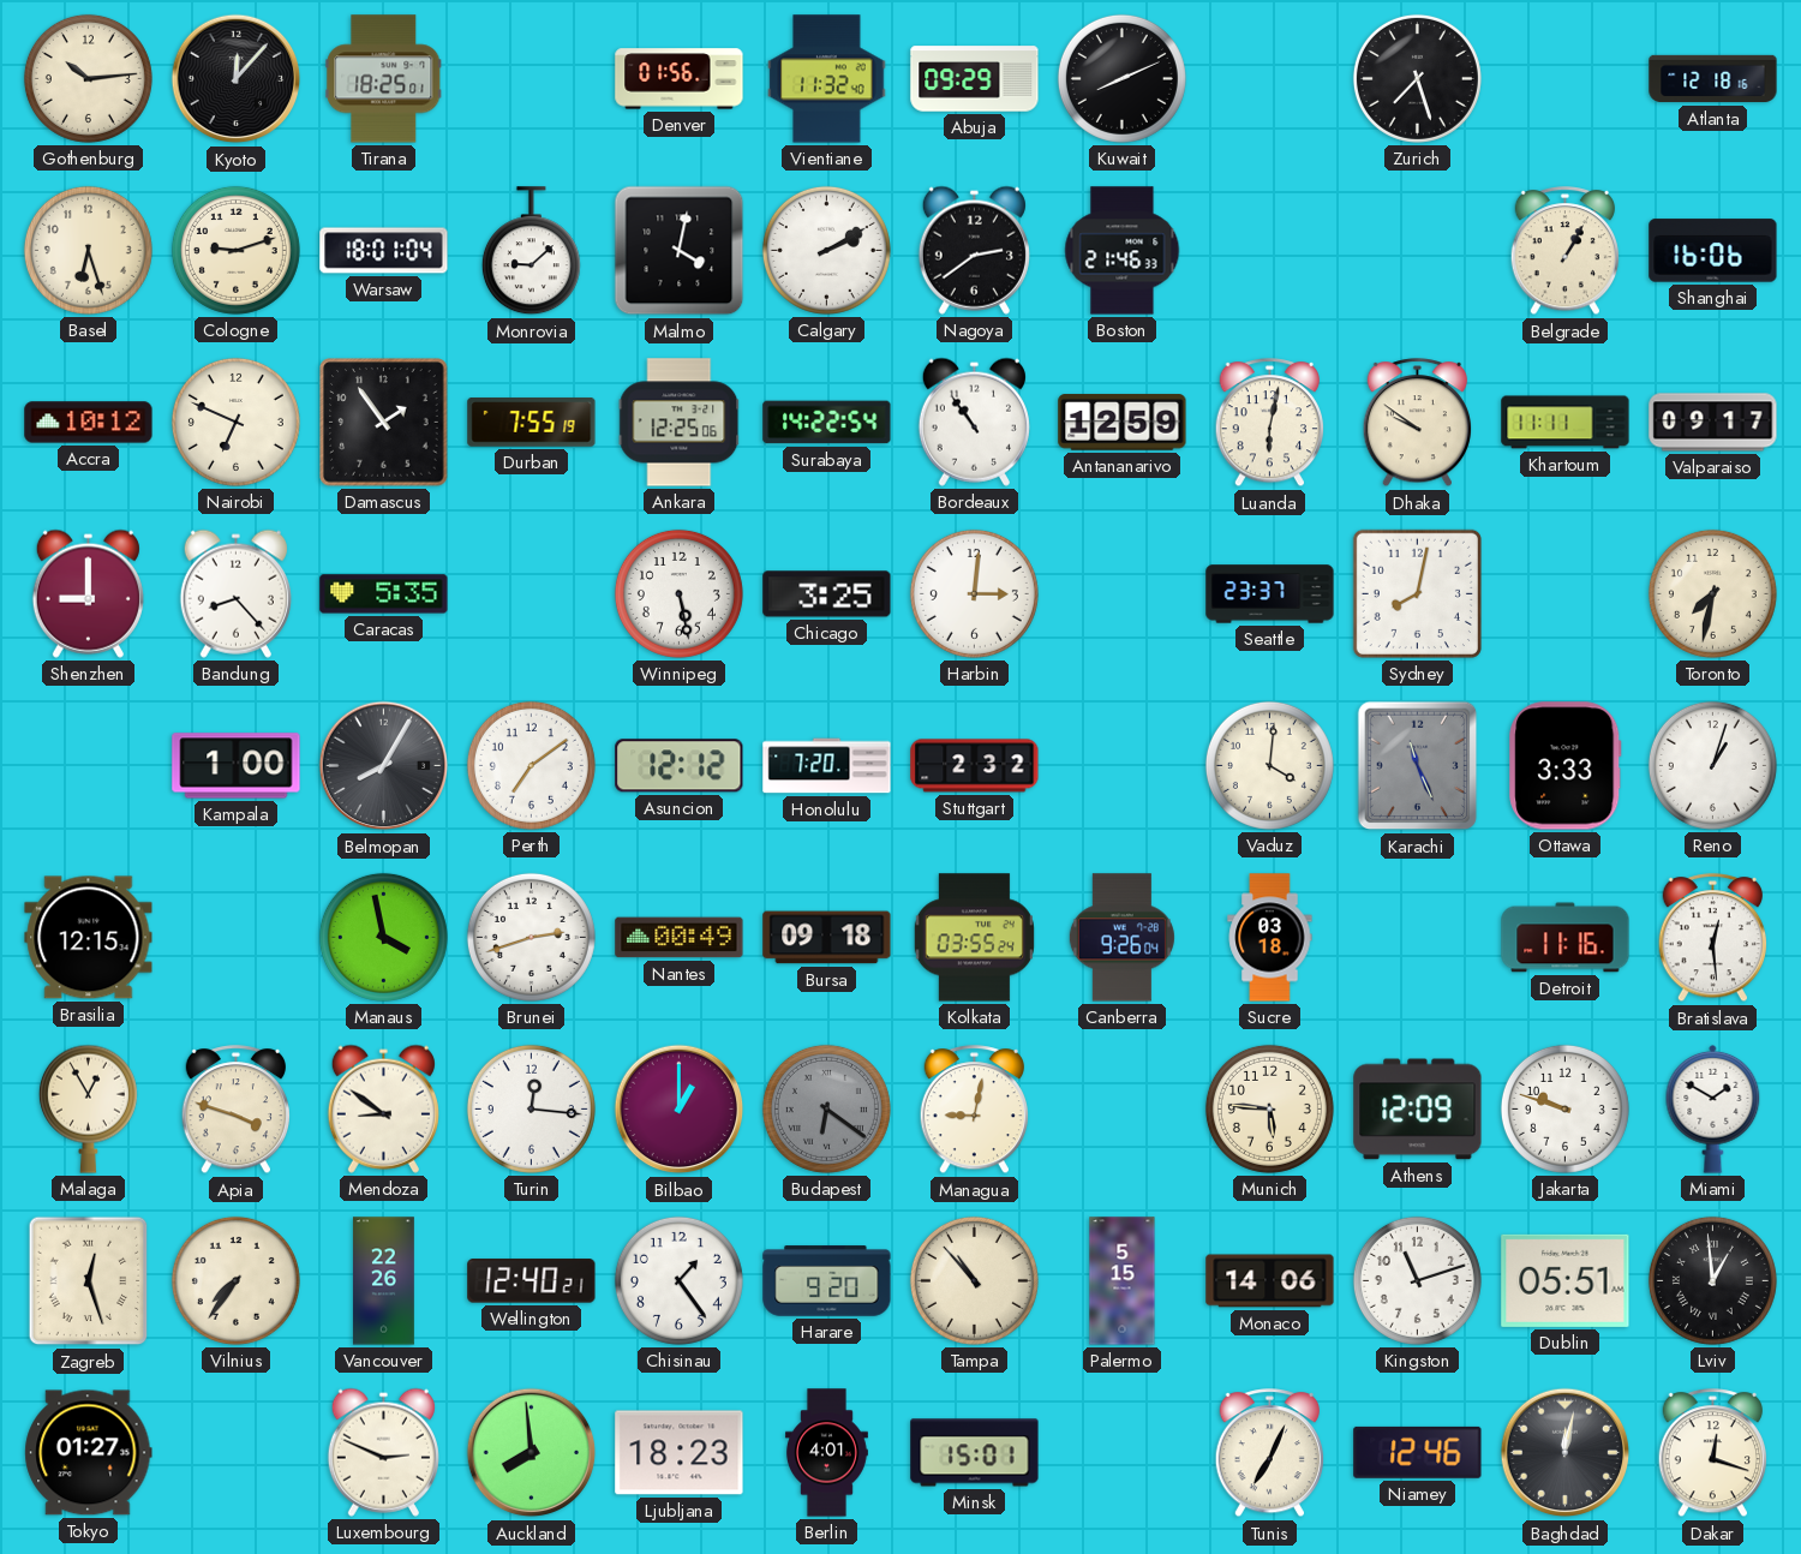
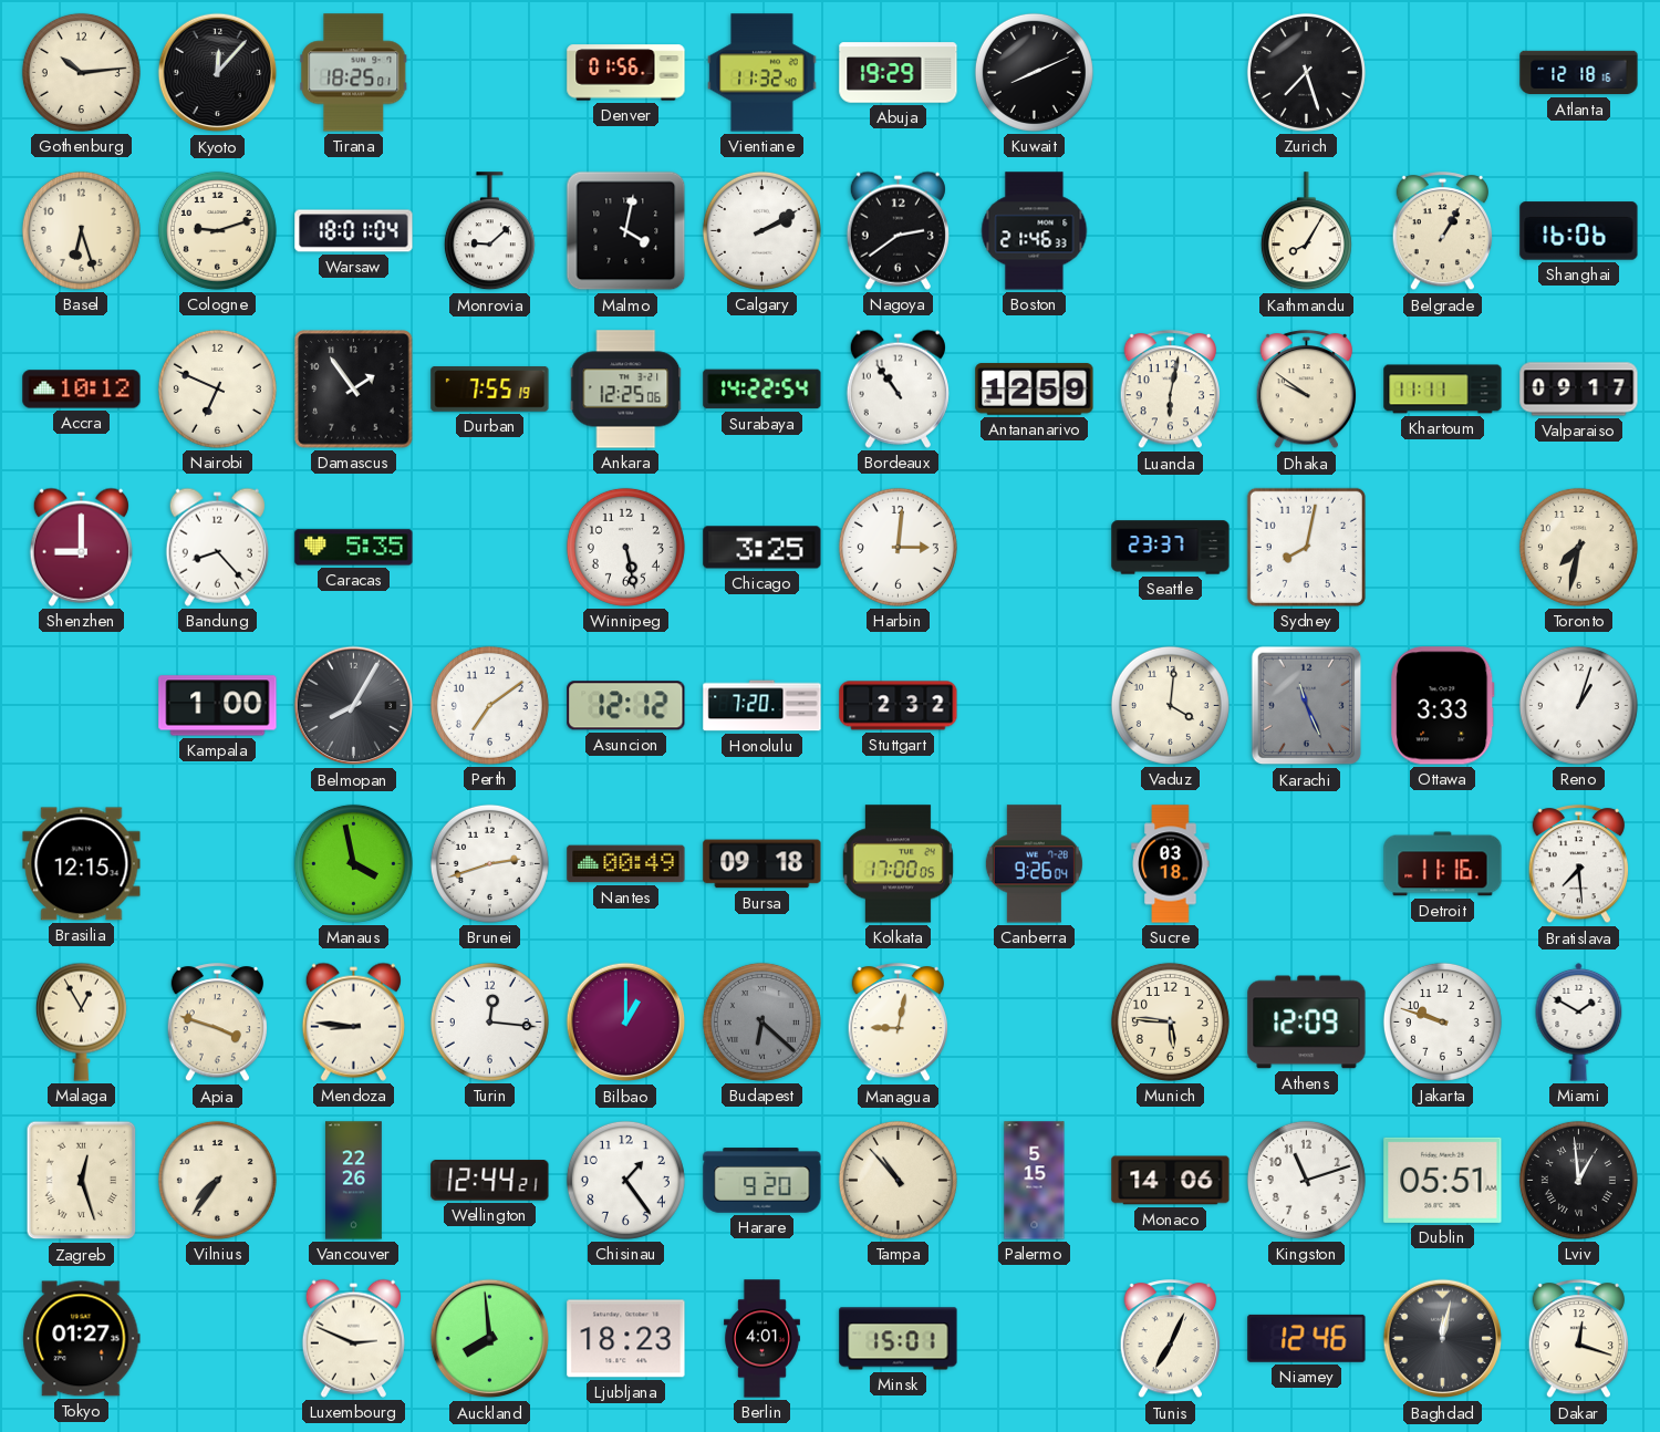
Abuja: 09:29 -> 19:29
Kathmandu: none -> 8:05
Kolkata: 03:55 -> 17:00
Bratislava: 12:29 -> 7:29
Mendoza: 8:51 -> 8:46
Budapest: 6:21 -> 6:22
Wellington: 12:40 -> 12:44
